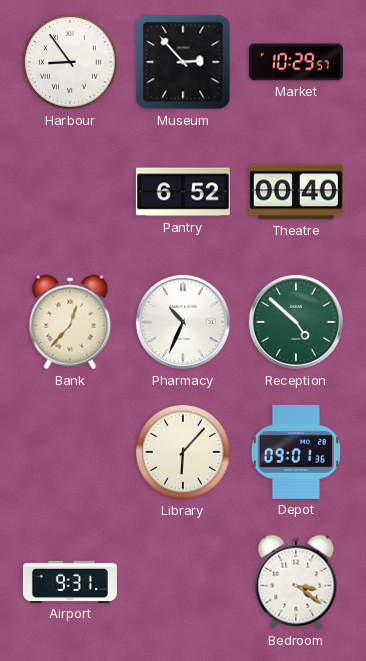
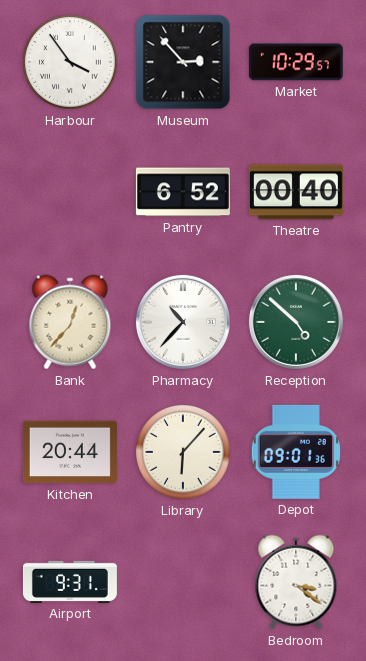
Harbour: 8:54 -> 3:54
Pharmacy: 10:34 -> 10:37
Kitchen: none -> 20:44
